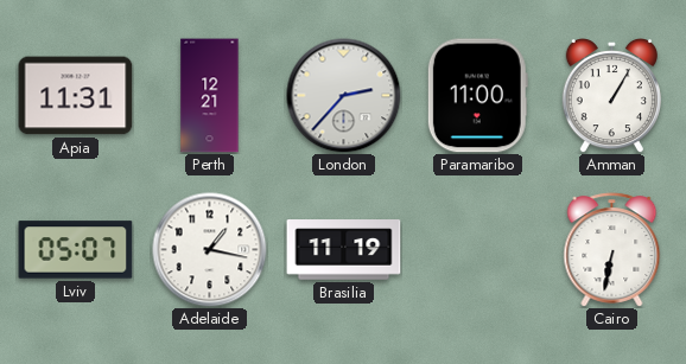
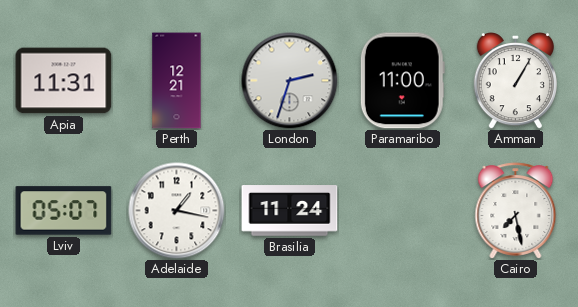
London: 2:37 -> 2:33
Brasilia: 11:19 -> 11:24
Cairo: 6:32 -> 7:28
